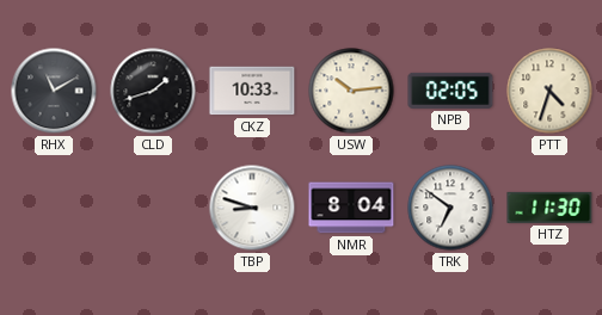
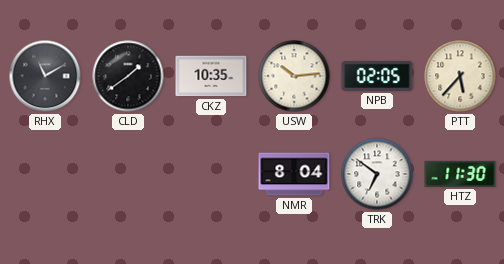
CLD: 1:42 -> 1:39
CKZ: 10:33 -> 10:35
PTT: 4:33 -> 5:37
TBP: 8:48 -> none
